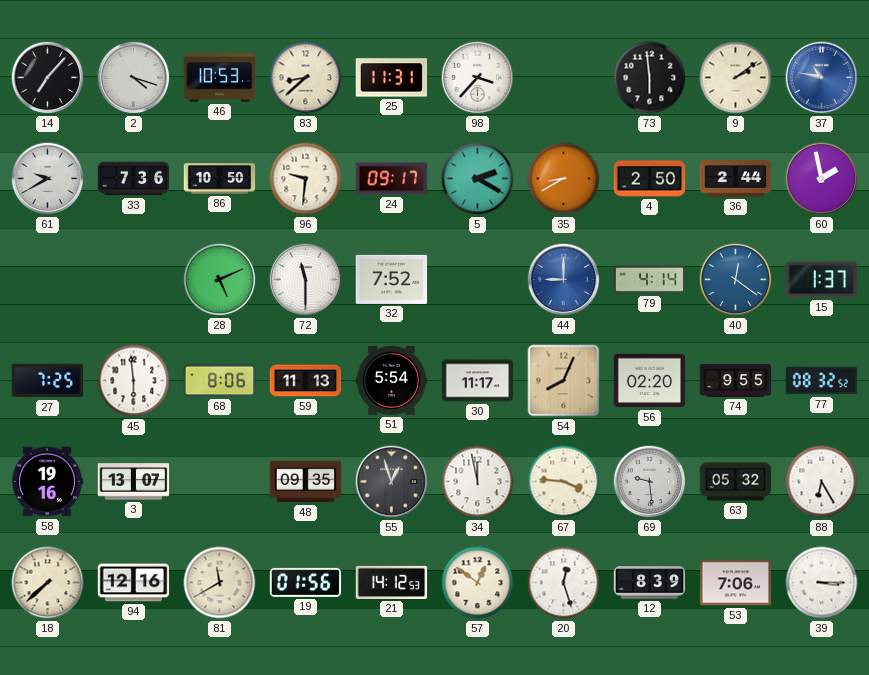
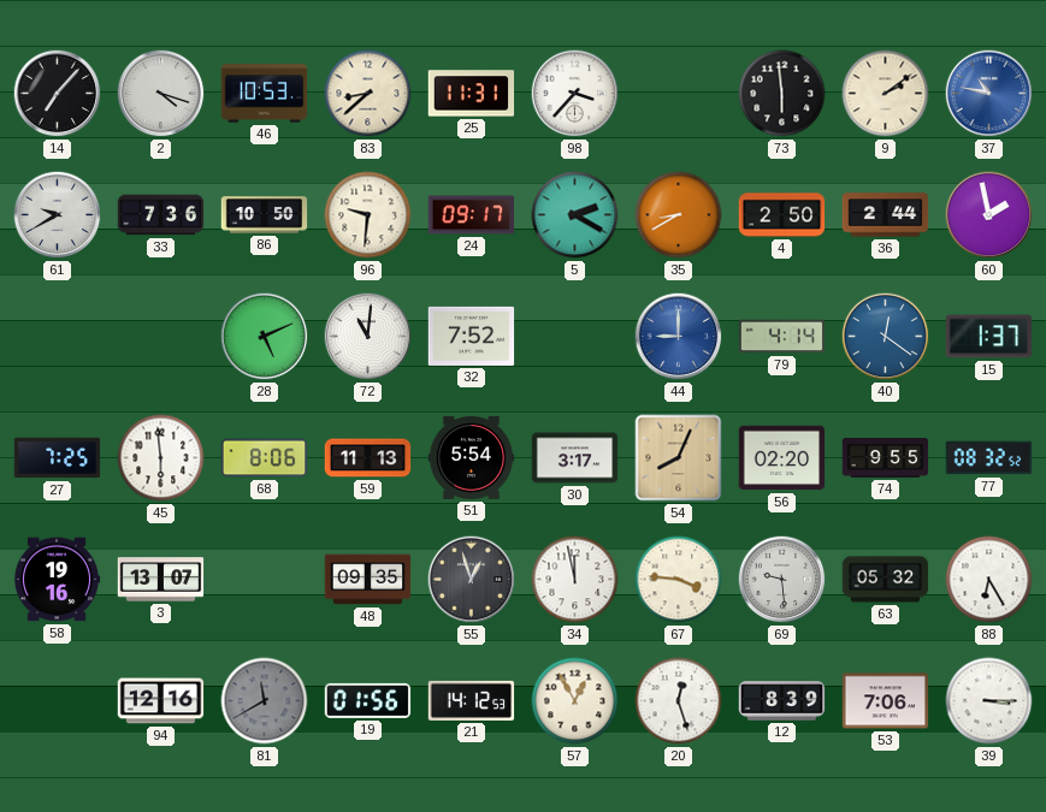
72: 11:30 -> 11:01
30: 11:17 -> 3:17
18: 7:38 -> none
81 dial: cream -> grey
57: 12:51 -> 12:55
